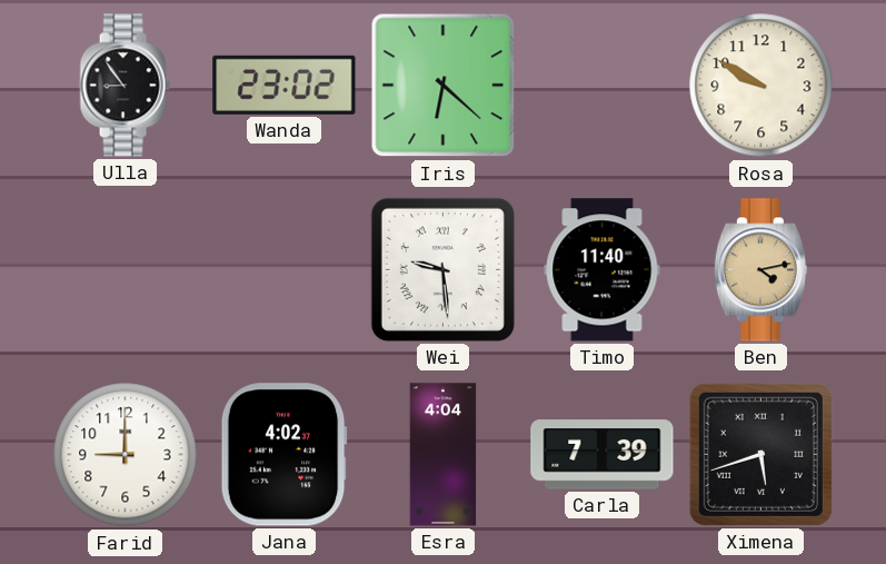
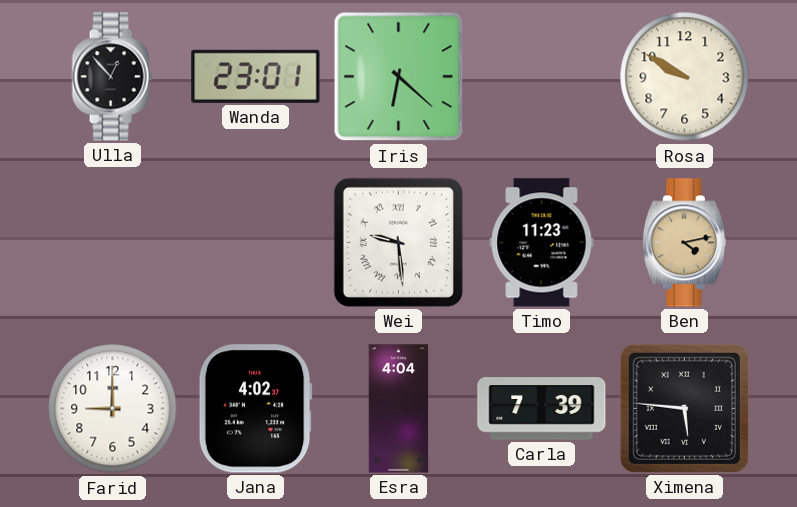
Ulla: 8:54 -> 12:53
Wanda: 23:02 -> 23:01
Timo: 11:40 -> 11:23
Ximena: 5:42 -> 5:46
